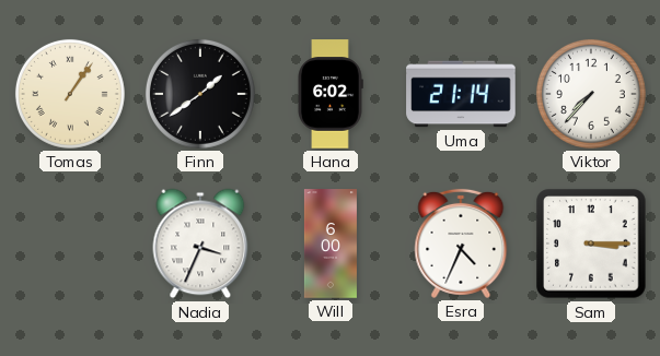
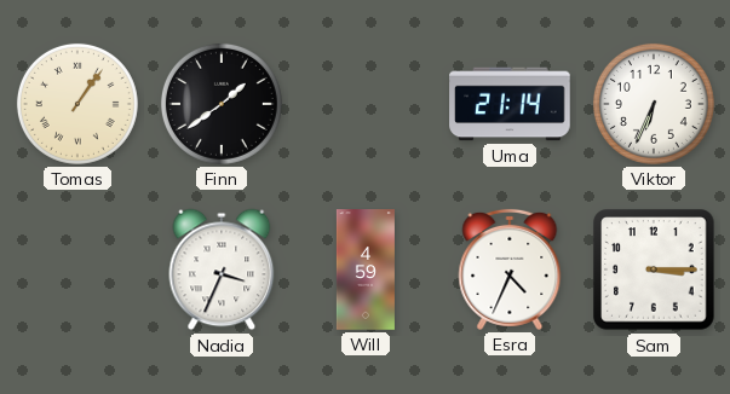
Hana: 6:02 -> none
Viktor: 7:37 -> 6:34
Will: 6:00 -> 4:59
